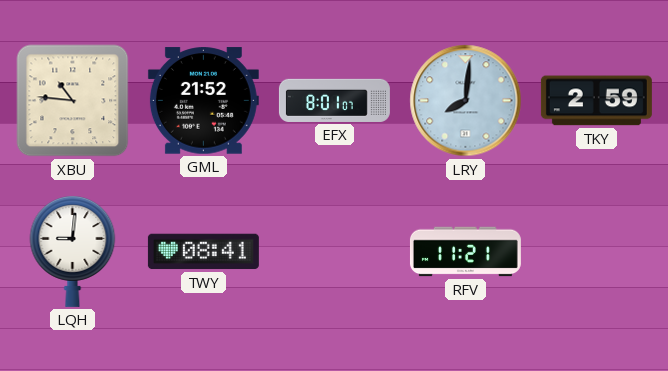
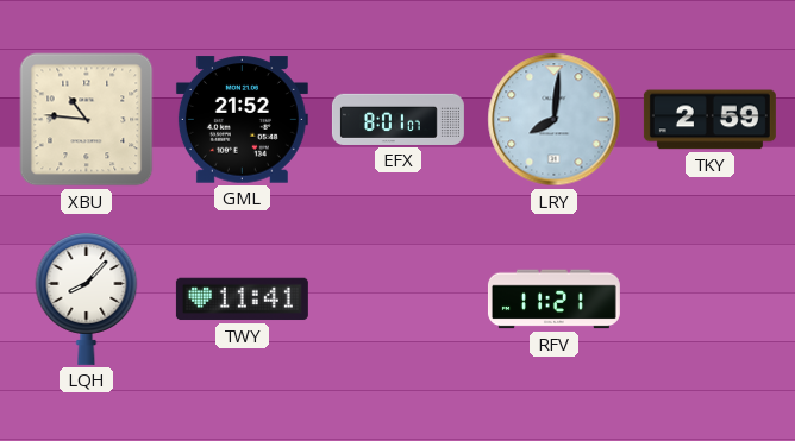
LQH: 9:01 -> 8:07
TWY: 08:41 -> 11:41
